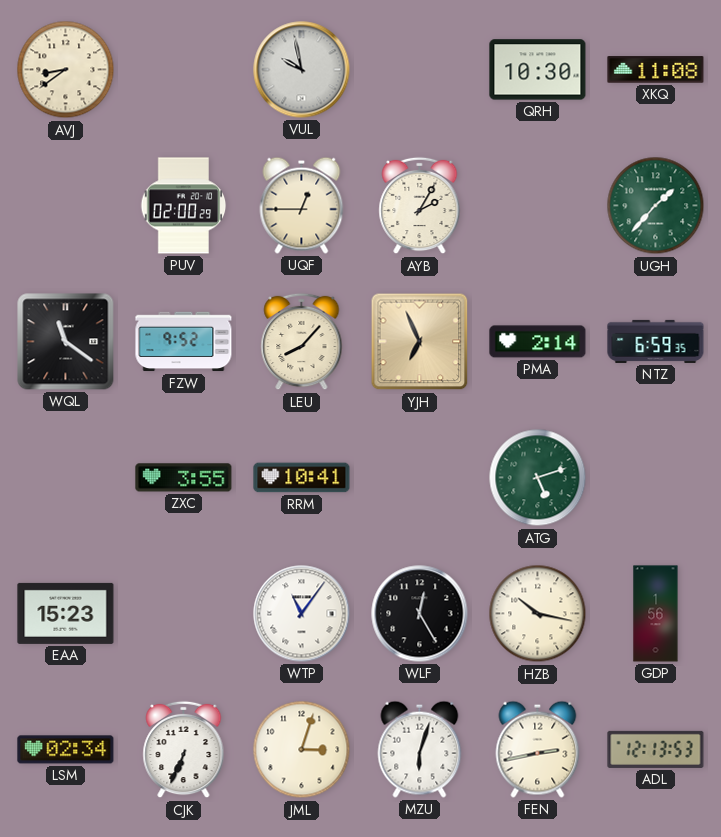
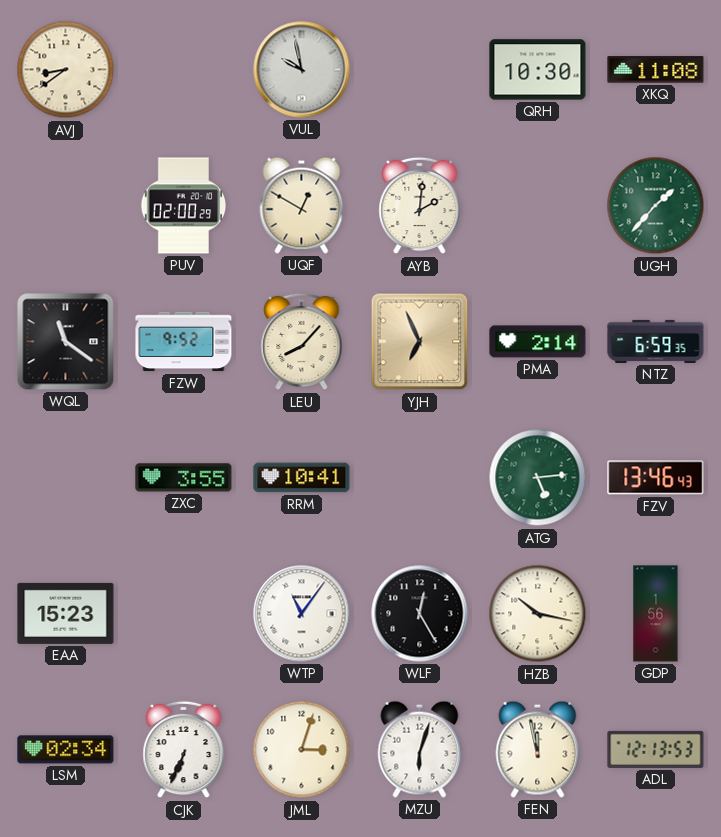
UQF: 12:45 -> 12:50
AYB: 2:05 -> 2:01
ATG: 5:12 -> 5:14
FZV: none -> 13:46
FEN: 2:43 -> 11:58
